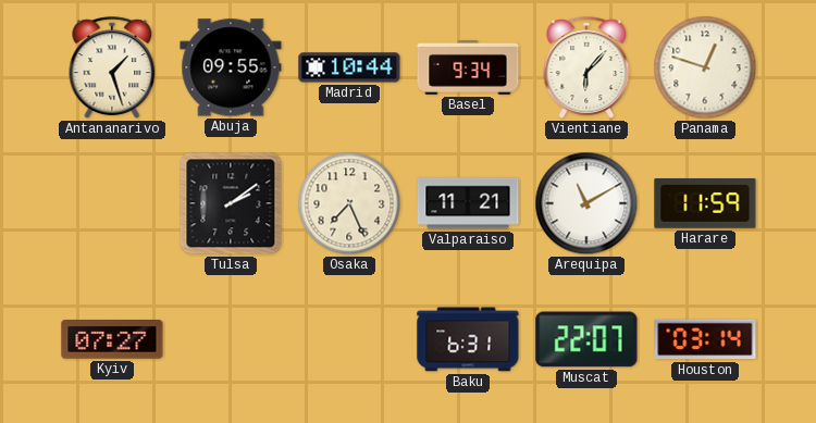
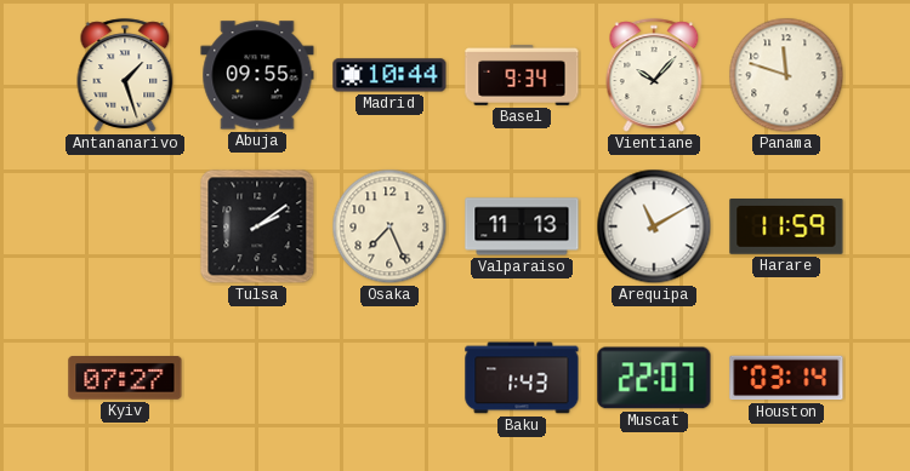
Vientiane: 6:07 -> 10:07
Panama: 12:48 -> 11:48
Valparaiso: 11:21 -> 11:13
Baku: 6:31 -> 1:43
